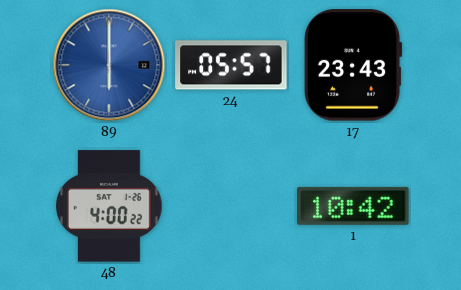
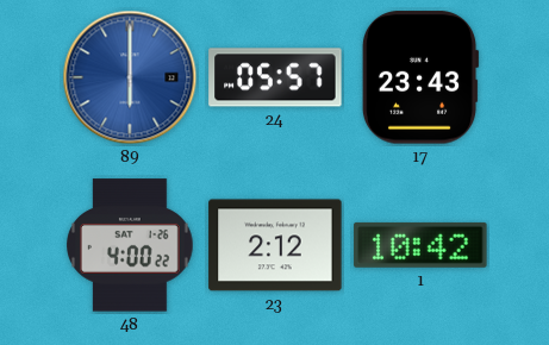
23: none -> 2:12
